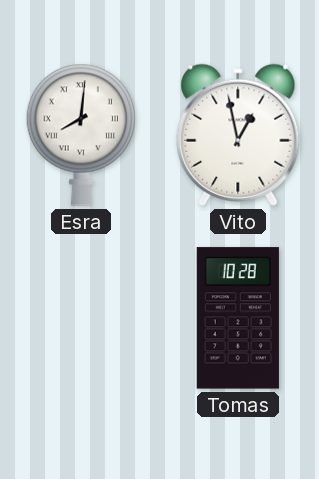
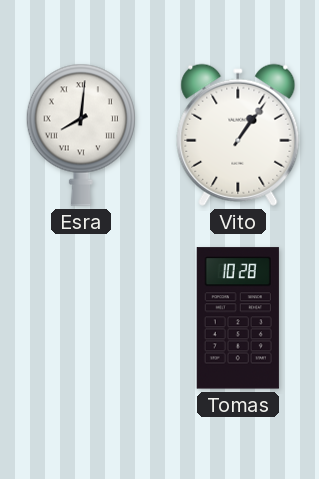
Vito: 12:58 -> 1:06
